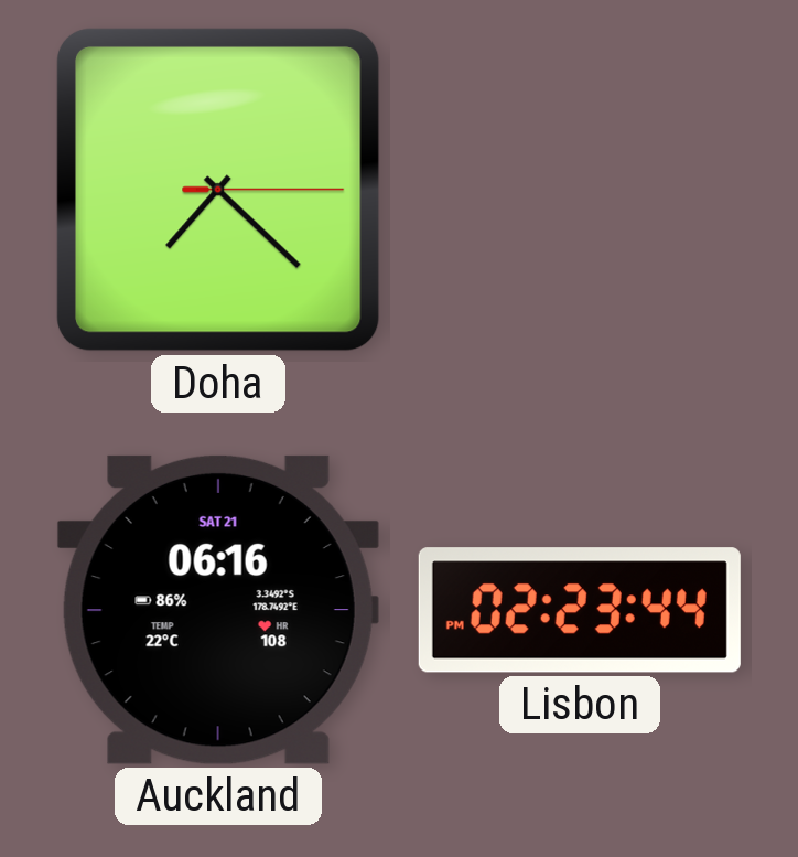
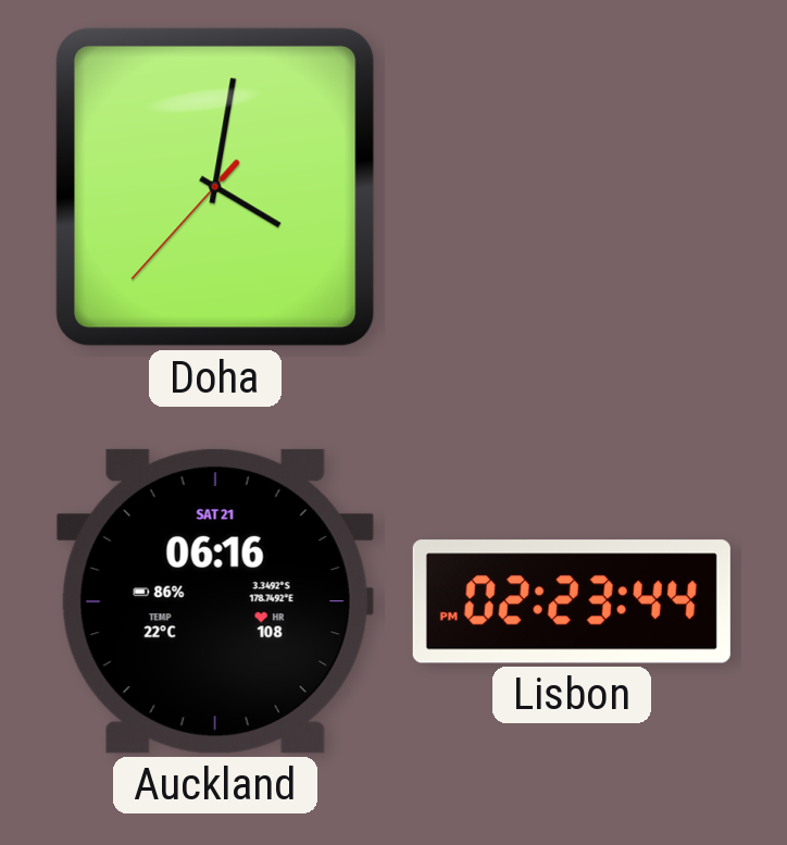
Doha: 7:22 -> 4:01
